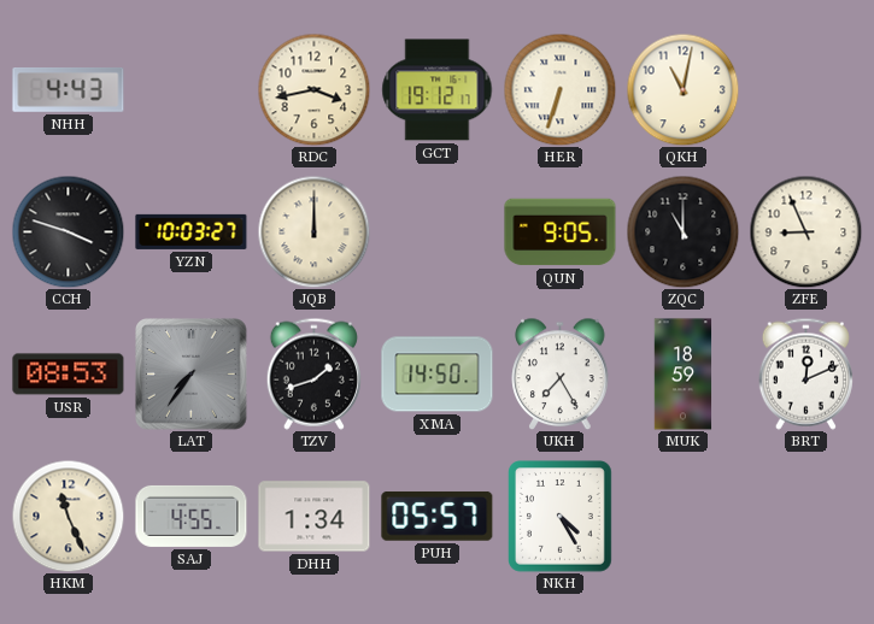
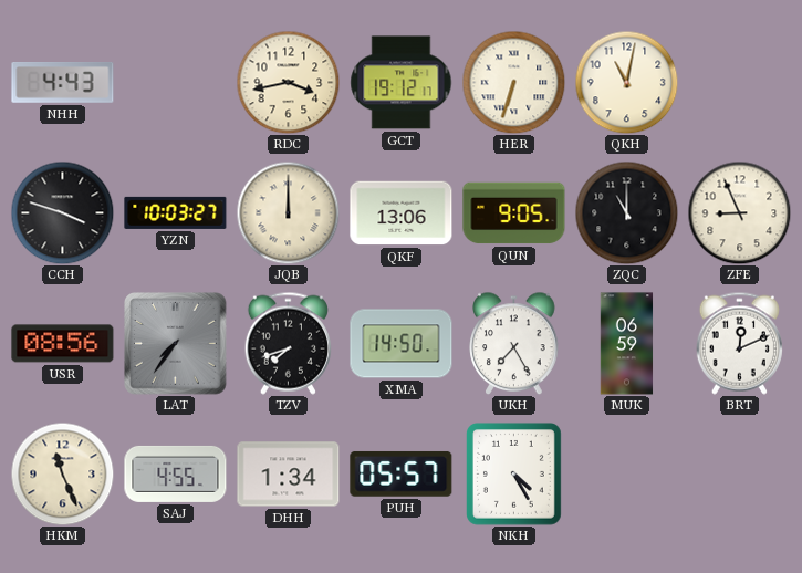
QKF: none -> 13:06
USR: 08:53 -> 08:56
TZV: 1:42 -> 7:42
MUK: 18:59 -> 06:59
